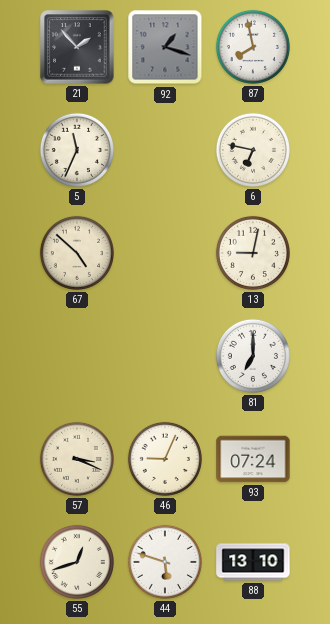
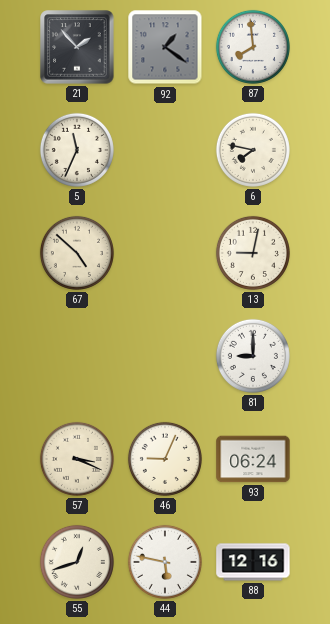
92: 1:18 -> 1:21
87: 7:58 -> 7:59
6: 6:47 -> 7:47
81: 7:00 -> 9:00
93: 07:24 -> 06:24
44: 5:48 -> 5:47
88: 13:10 -> 12:16
